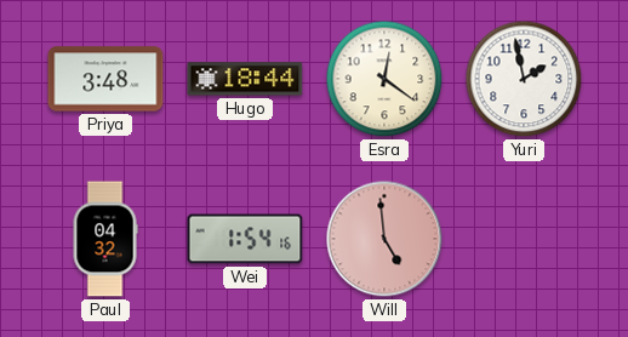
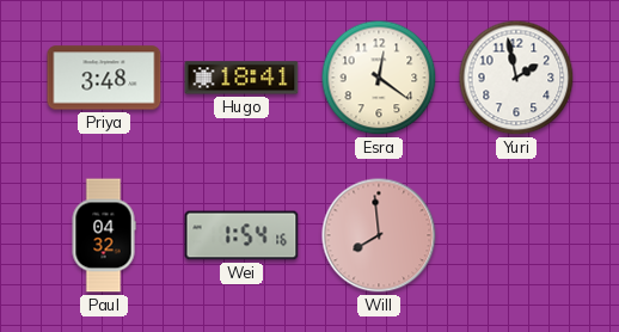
Hugo: 18:44 -> 18:41
Will: 4:59 -> 7:59
